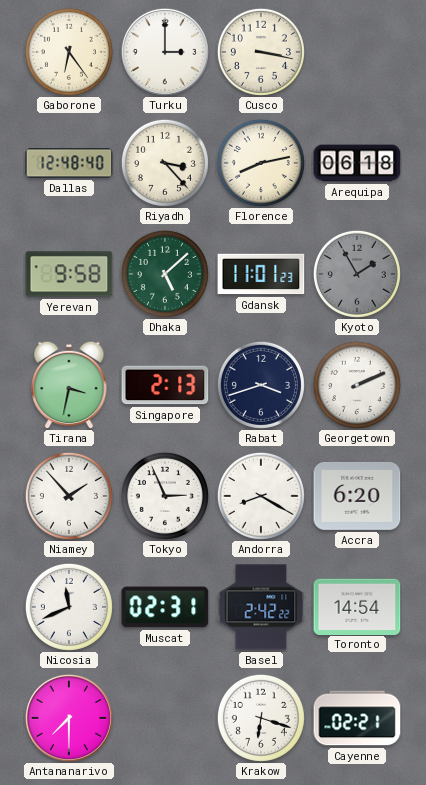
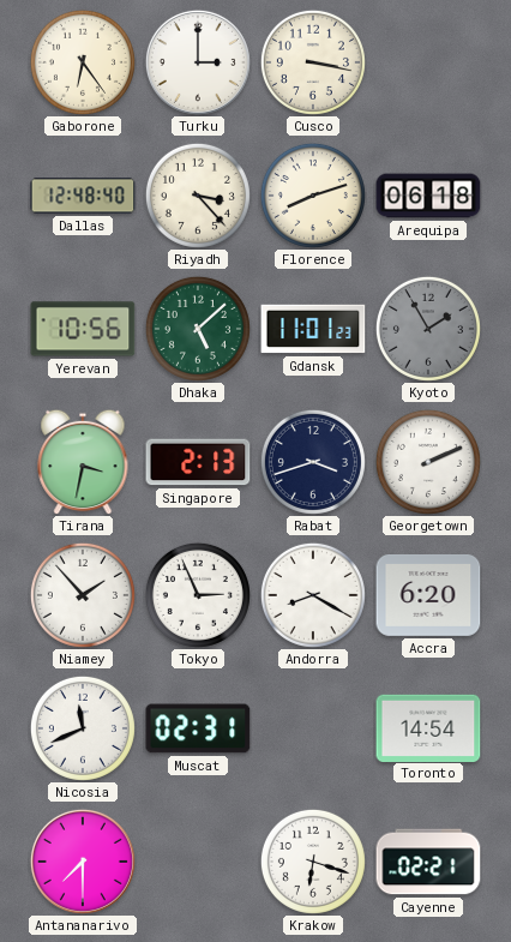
Florence: 8:13 -> 8:12
Yerevan: 9:58 -> 10:56
Basel: 2:42 -> none
